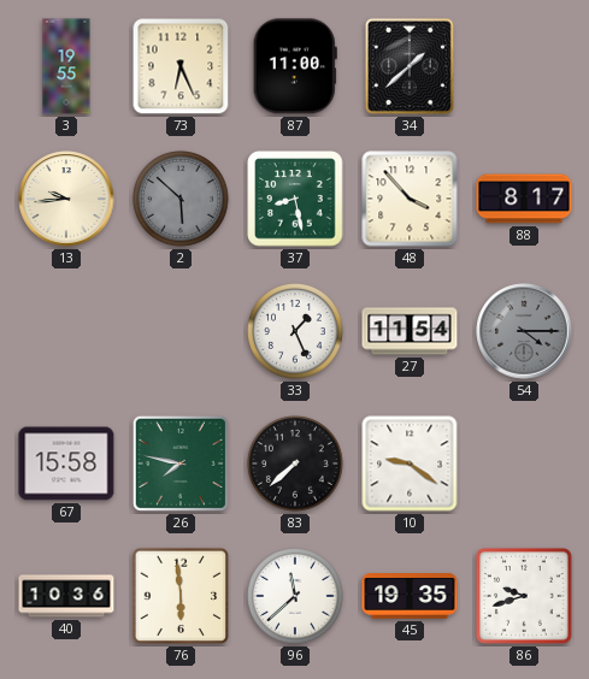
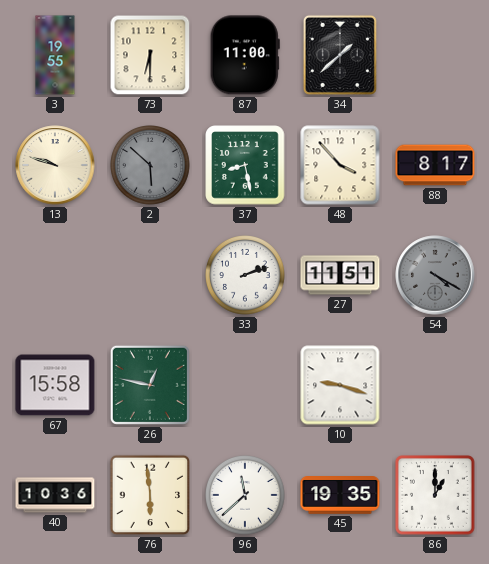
73: 6:26 -> 6:30
13: 9:44 -> 9:48
33: 1:26 -> 2:12
27: 11:54 -> 11:51
54: 4:15 -> 4:20
26: 7:47 -> 12:47
83: 7:38 -> none
10: 9:21 -> 9:18
86: 9:42 -> 1:00
